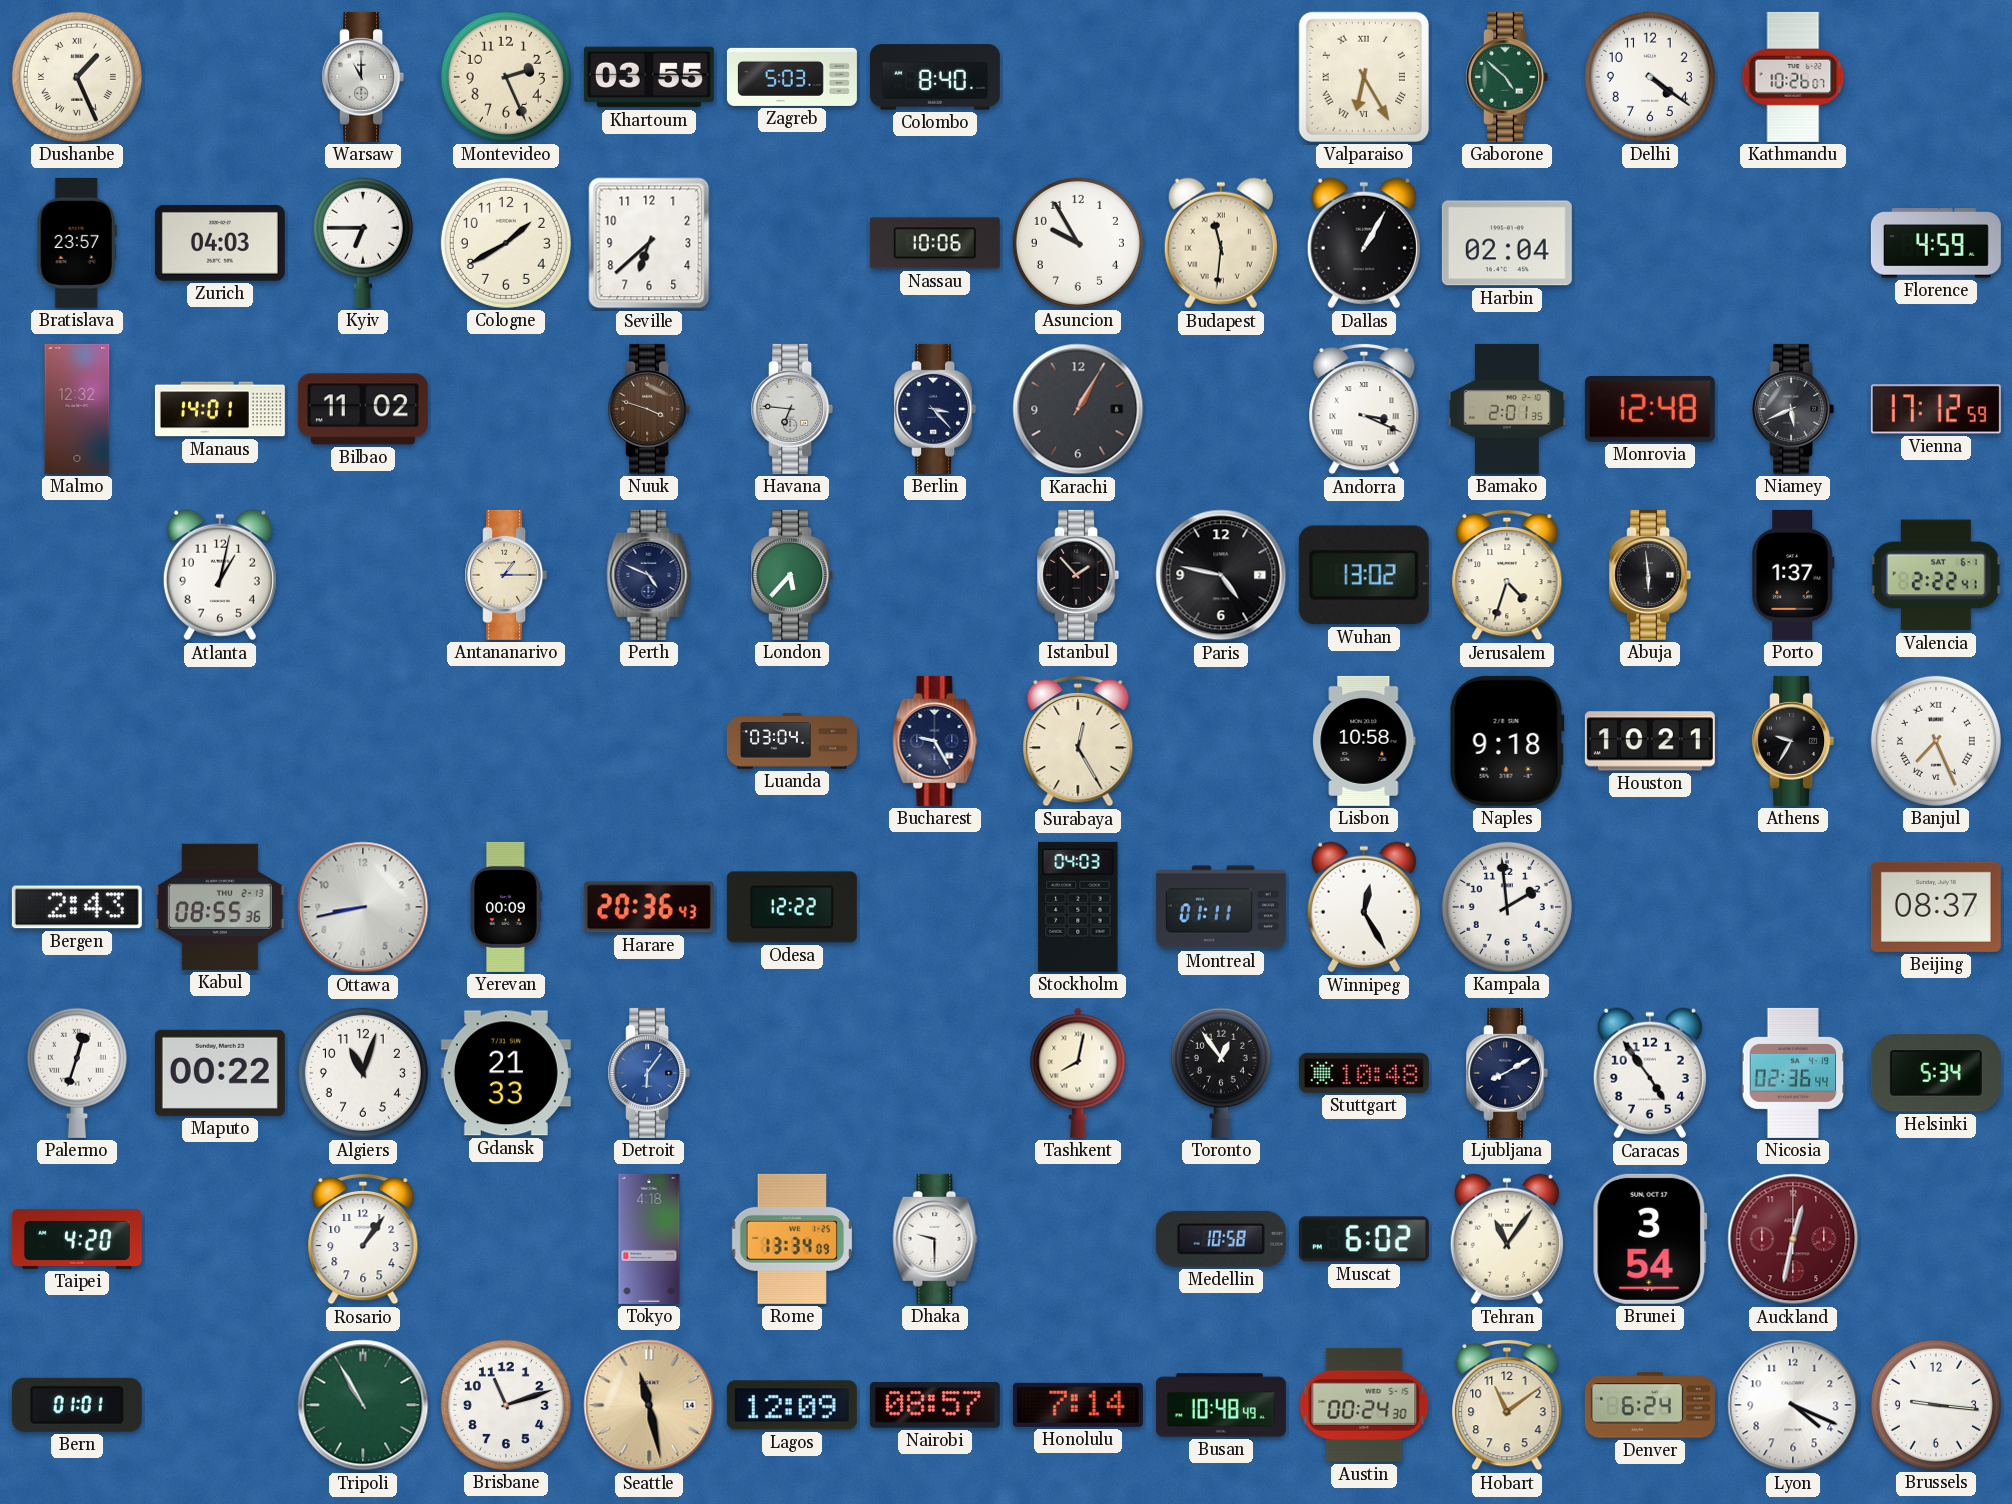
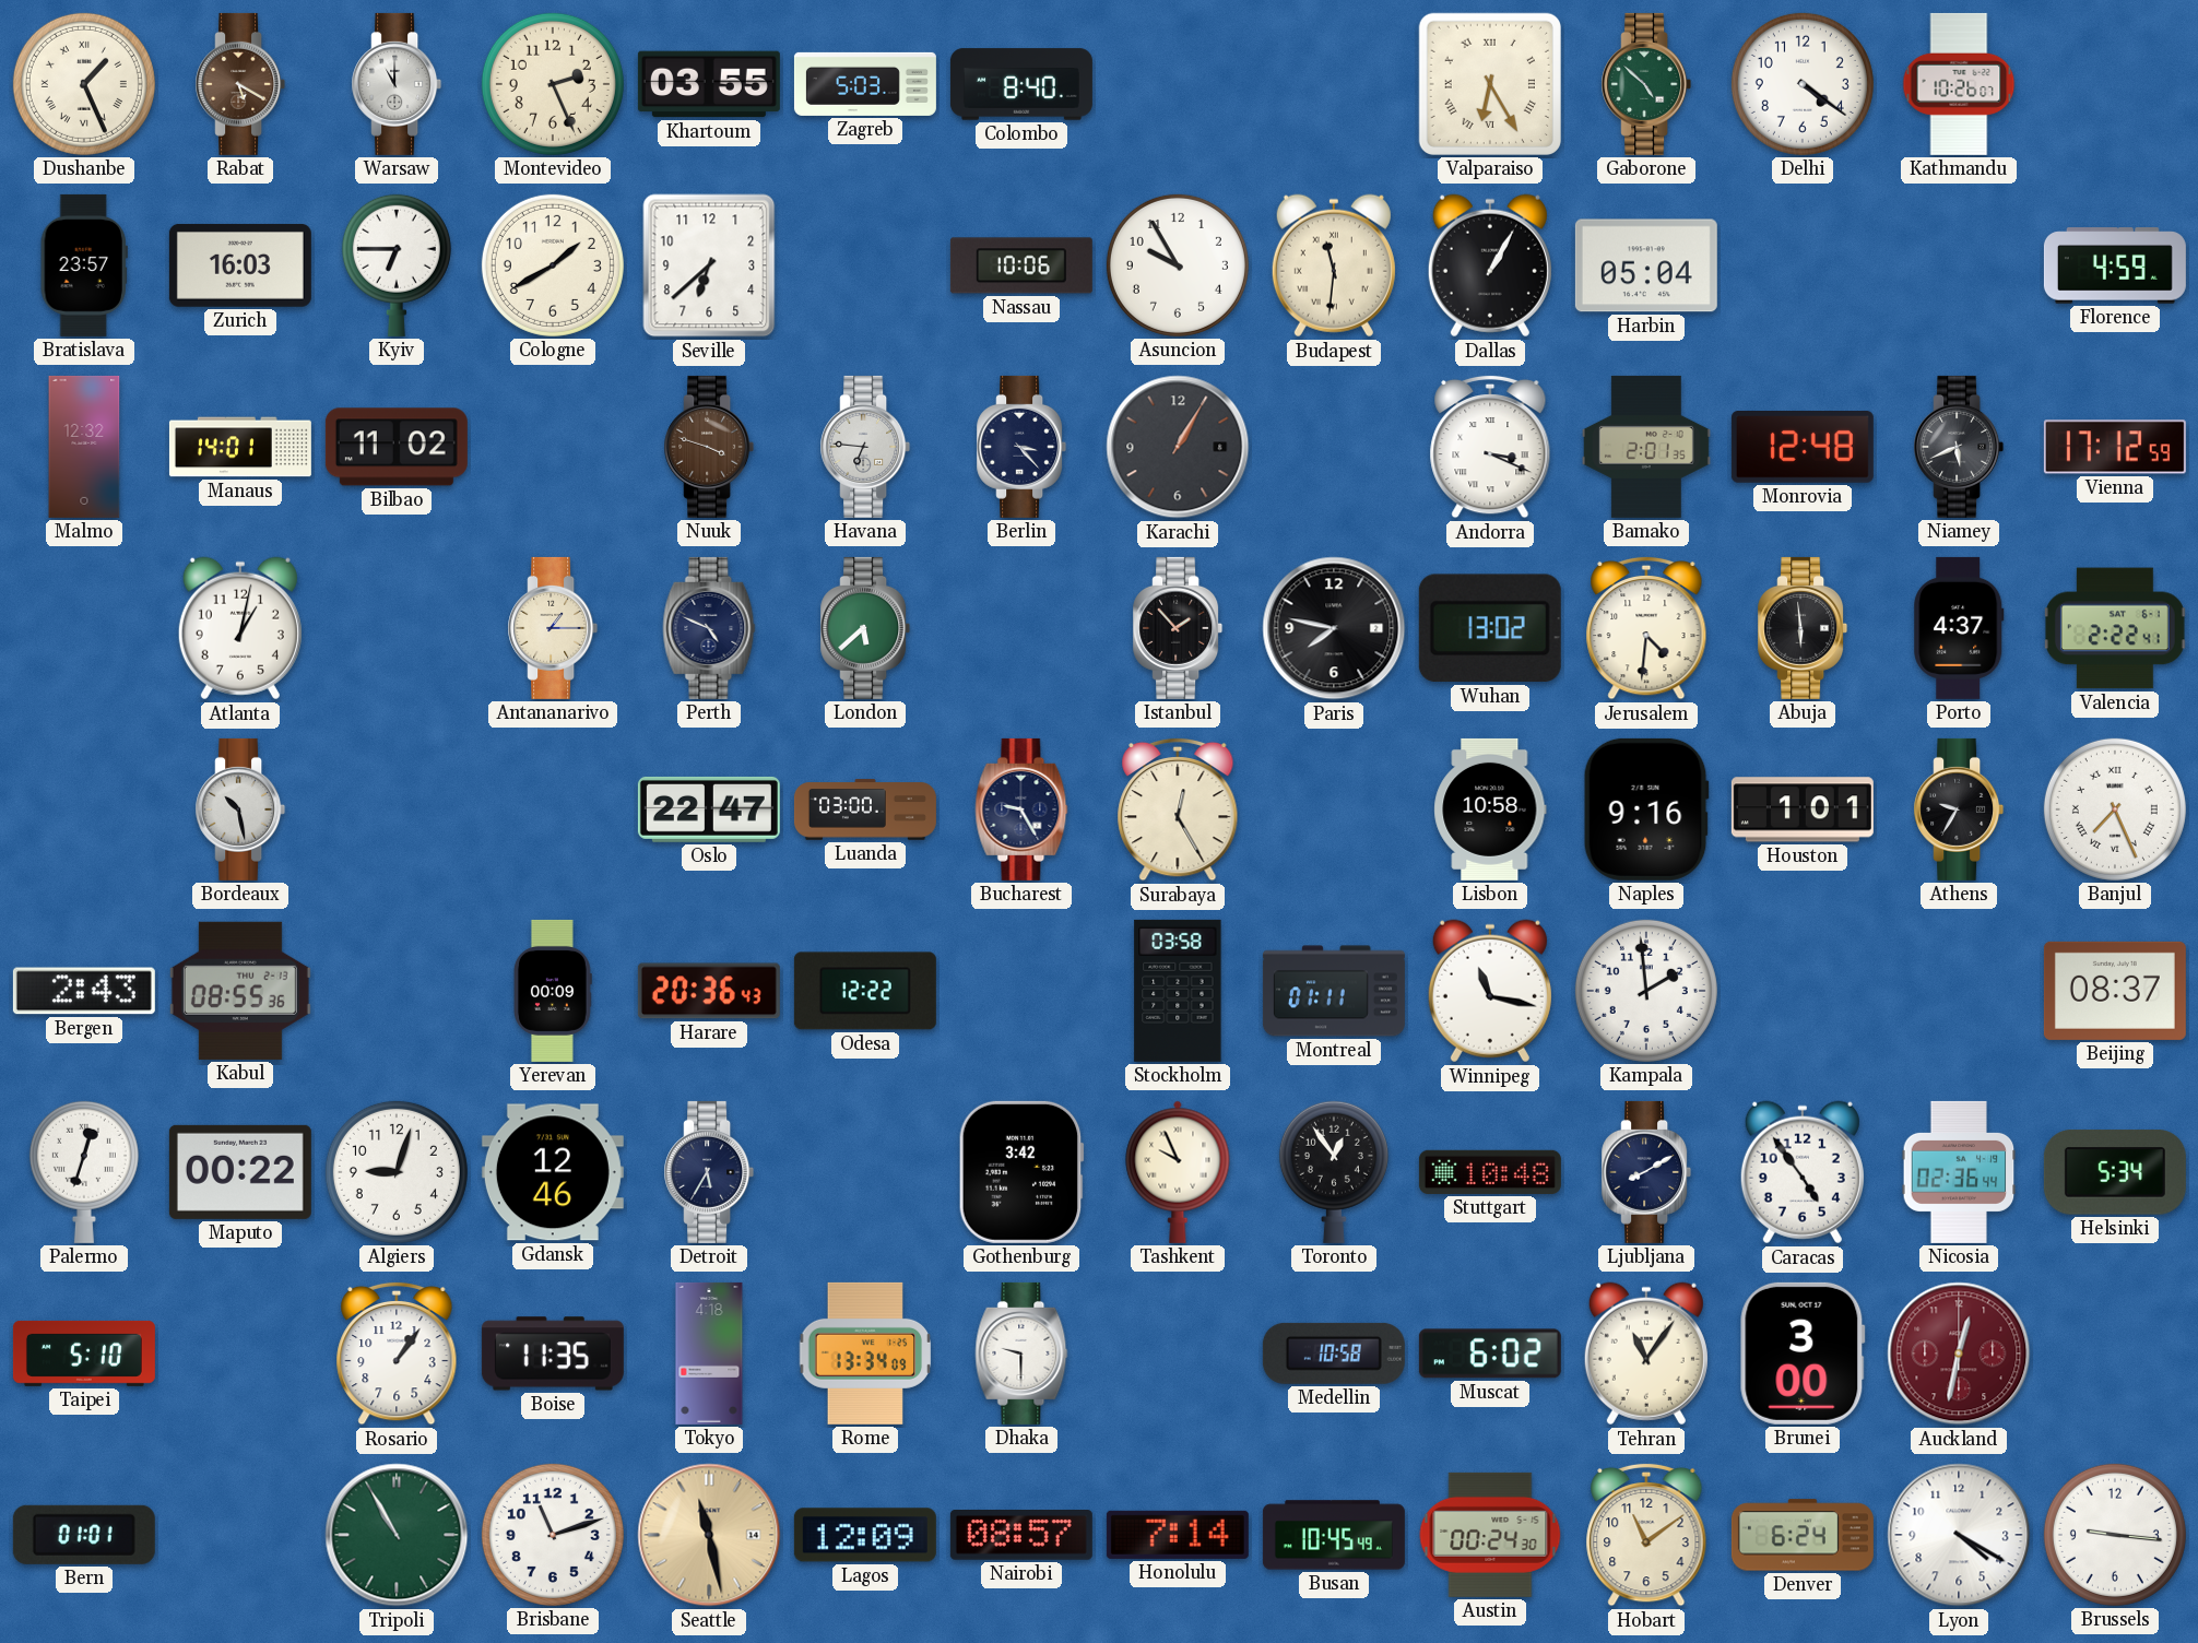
Rabat: none -> 5:20
Zurich: 04:03 -> 16:03
Harbin: 02:04 -> 05:04
London: 5:37 -> 5:38
Paris: 4:47 -> 7:47
Jerusalem: 4:33 -> 4:31
Porto: 1:37 -> 4:37
Bordeaux: none -> 10:28
Oslo: none -> 22:47
Luanda: 03:04 -> 03:00
Naples: 9:18 -> 9:16
Houston: 10:21 -> 1:01
Ottawa: 8:43 -> none
Stockholm: 04:03 -> 03:58
Winnipeg: 12:25 -> 11:17
Algiers: 11:03 -> 9:03
Gdansk: 21:33 -> 12:46
Detroit: 6:06 -> 5:35
Detroit dial: blue -> navy
Gothenburg: none -> 3:42
Tashkent: 8:02 -> 9:56
Taipei: 4:20 -> 5:10
Boise: none -> 11:35
Brunei: 3:54 -> 3:00
Busan: 10:48 -> 10:45
Lyon: 4:19 -> 4:20
